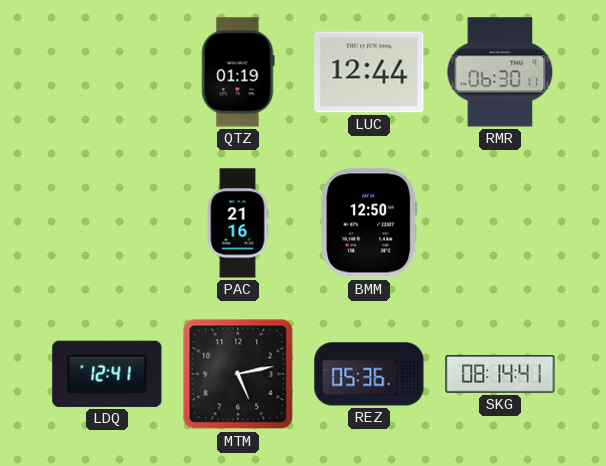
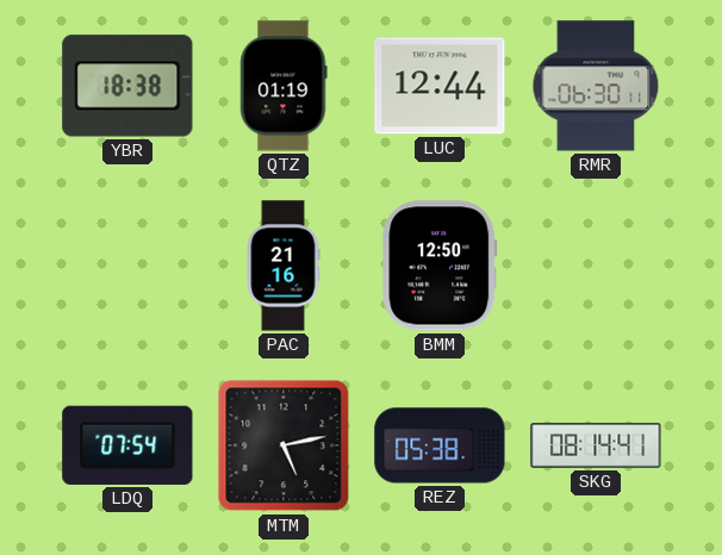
YBR: none -> 18:38
LDQ: 12:41 -> 07:54
REZ: 05:36 -> 05:38
